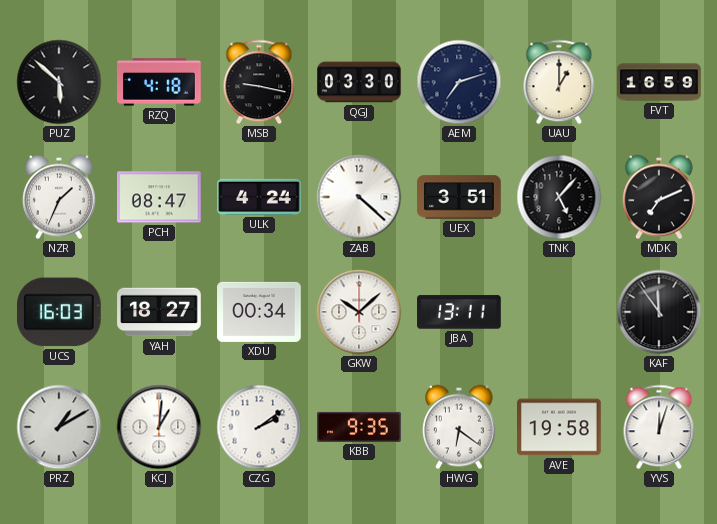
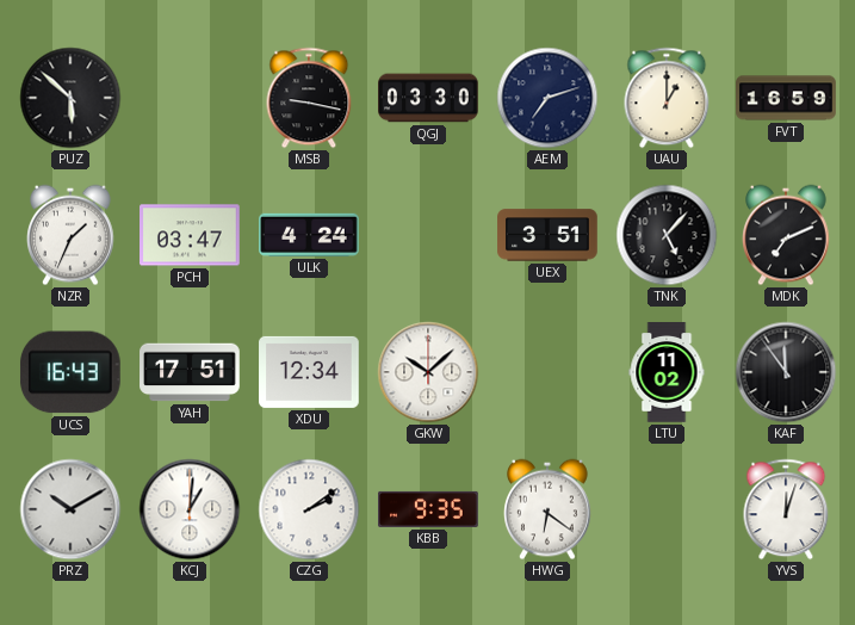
RZQ: 4:18 -> none
PCH: 08:47 -> 03:47
ZAB: 4:22 -> none
UCS: 16:03 -> 16:43
YAH: 18:27 -> 17:51
XDU: 00:34 -> 12:34
JBA: 13:11 -> none
LTU: none -> 11:02
PRZ: 1:10 -> 10:10
AVE: 19:58 -> none
